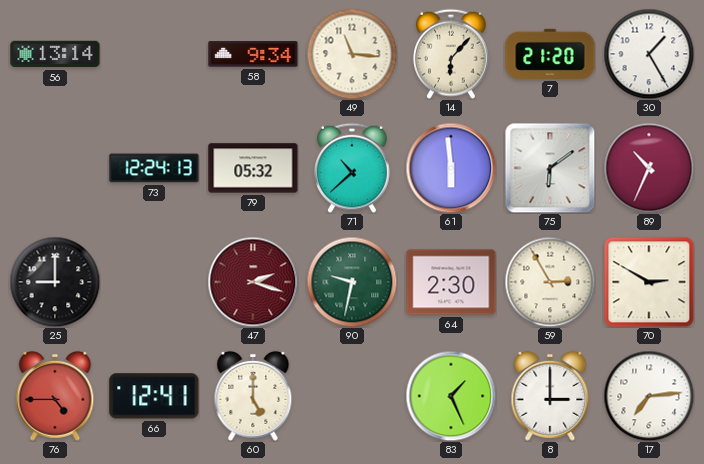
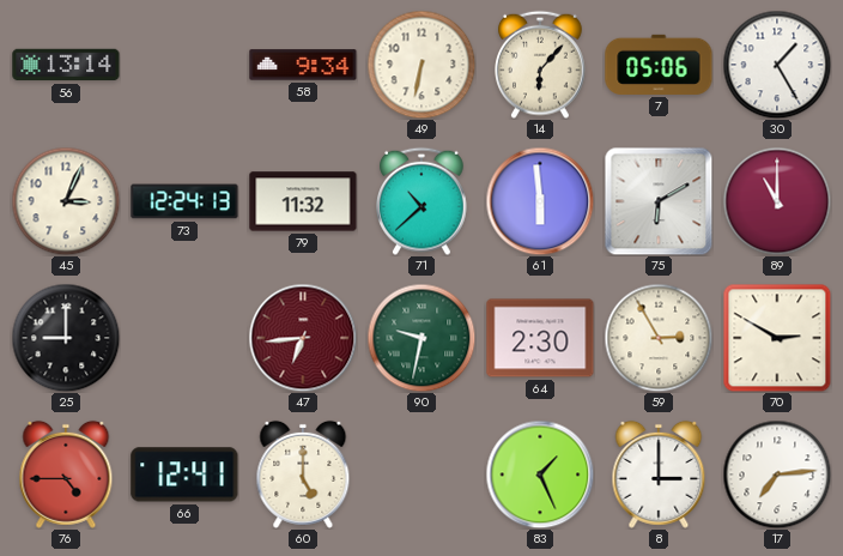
49: 11:16 -> 6:32
7: 21:20 -> 05:06
45: none -> 3:04
79: 05:32 -> 11:32
75: 6:09 -> 6:10
89: 10:34 -> 11:00
47: 2:18 -> 6:44
